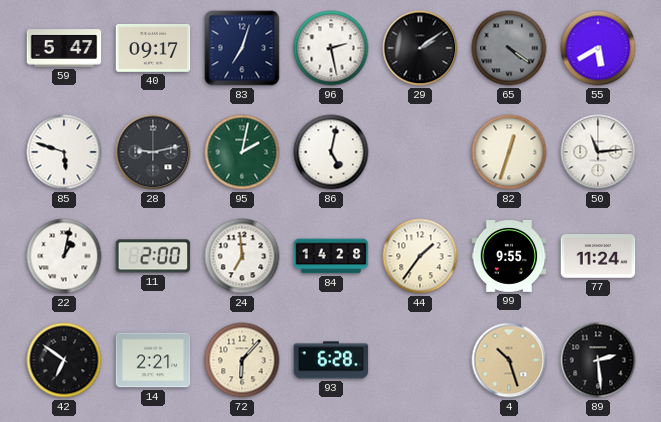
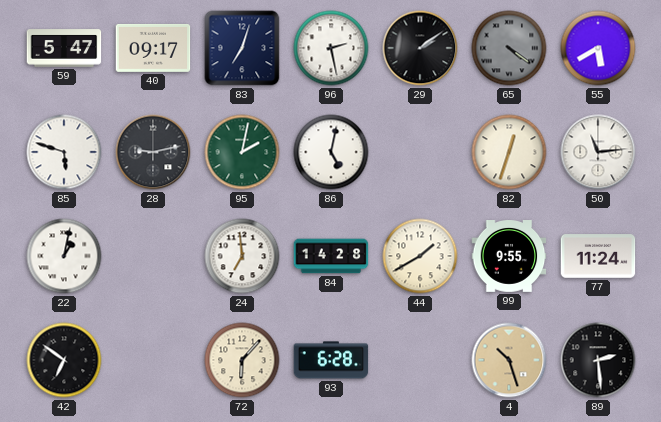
11: 2:00 -> none
44: 1:36 -> 1:40
14: 2:21 -> none
